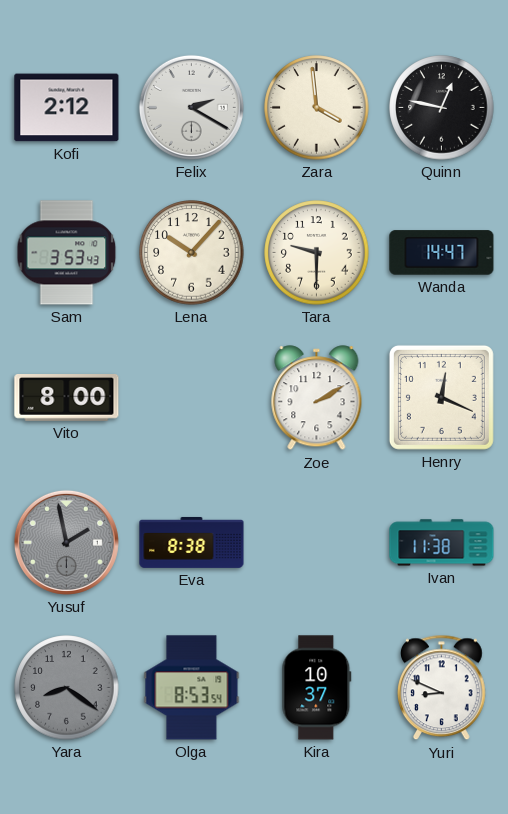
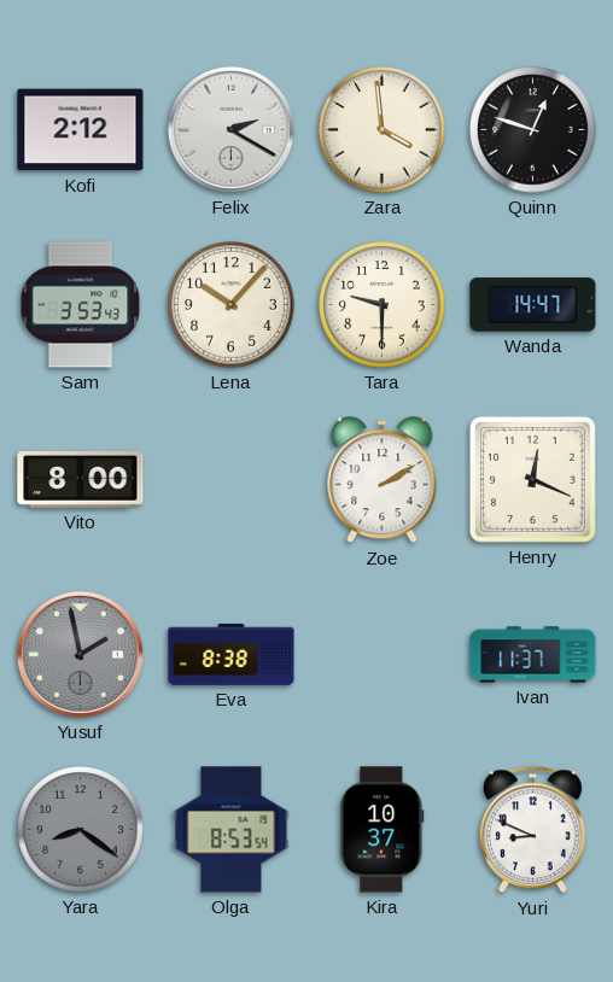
Quinn: 12:47 -> 12:48
Ivan: 11:38 -> 11:37
